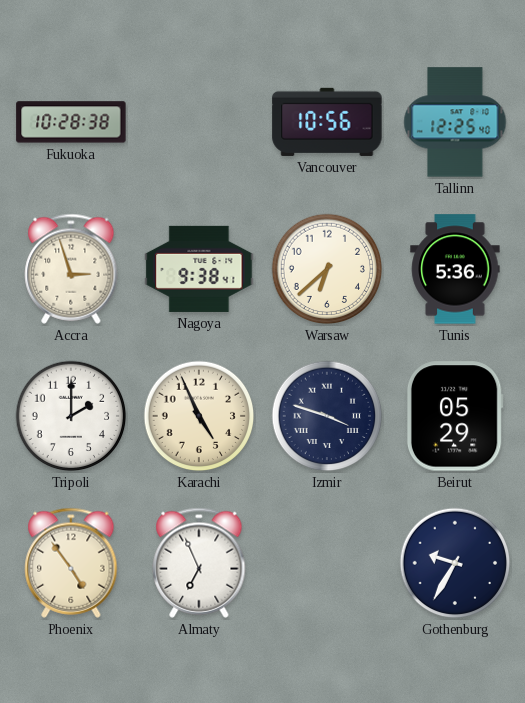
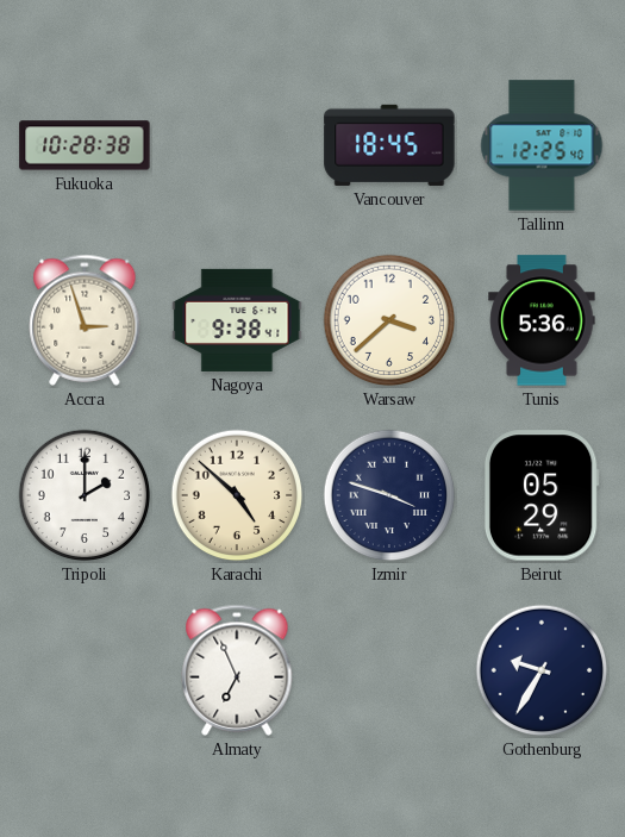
Vancouver: 10:56 -> 18:45
Warsaw: 6:38 -> 3:38
Karachi: 4:56 -> 4:52
Phoenix: 4:54 -> none
